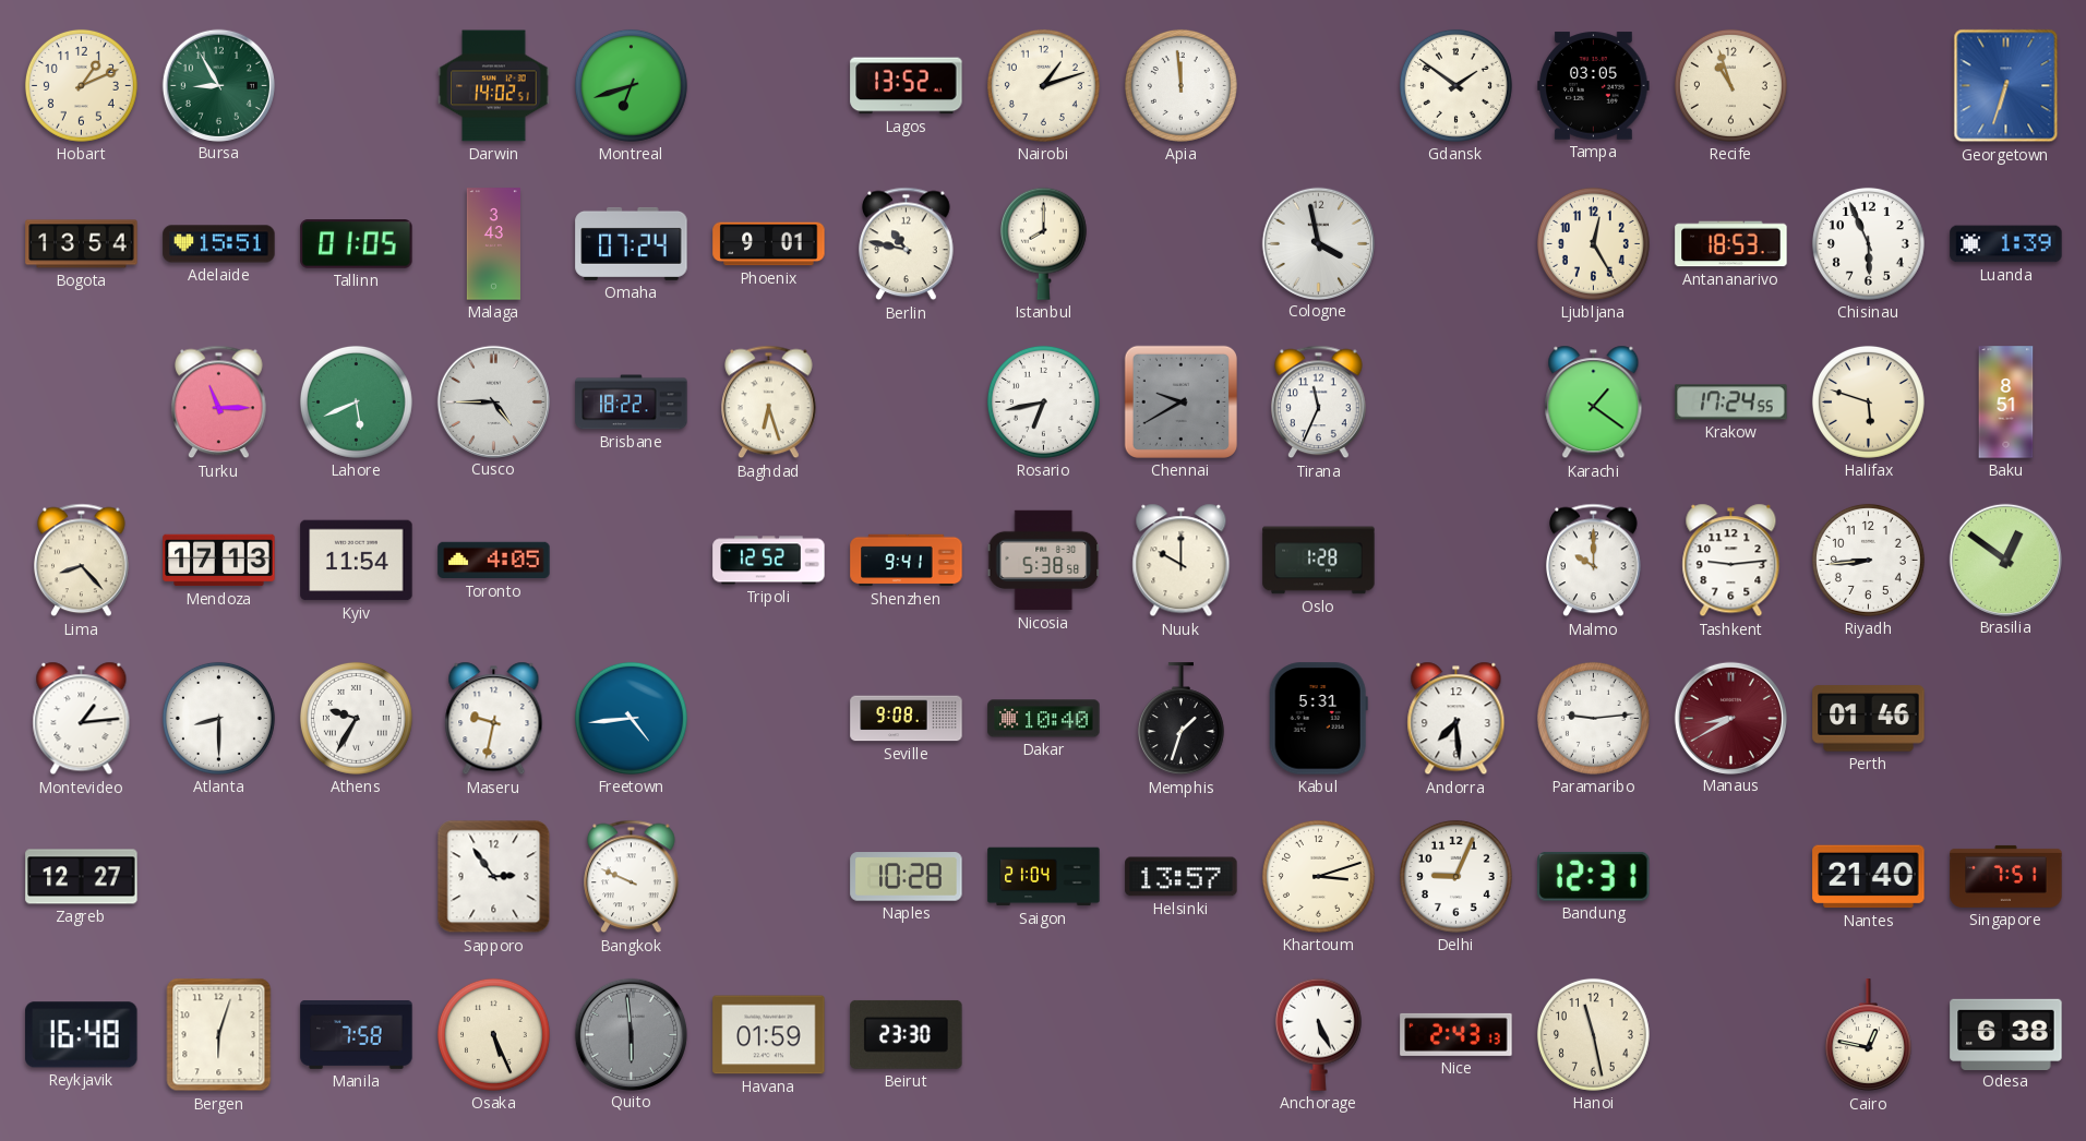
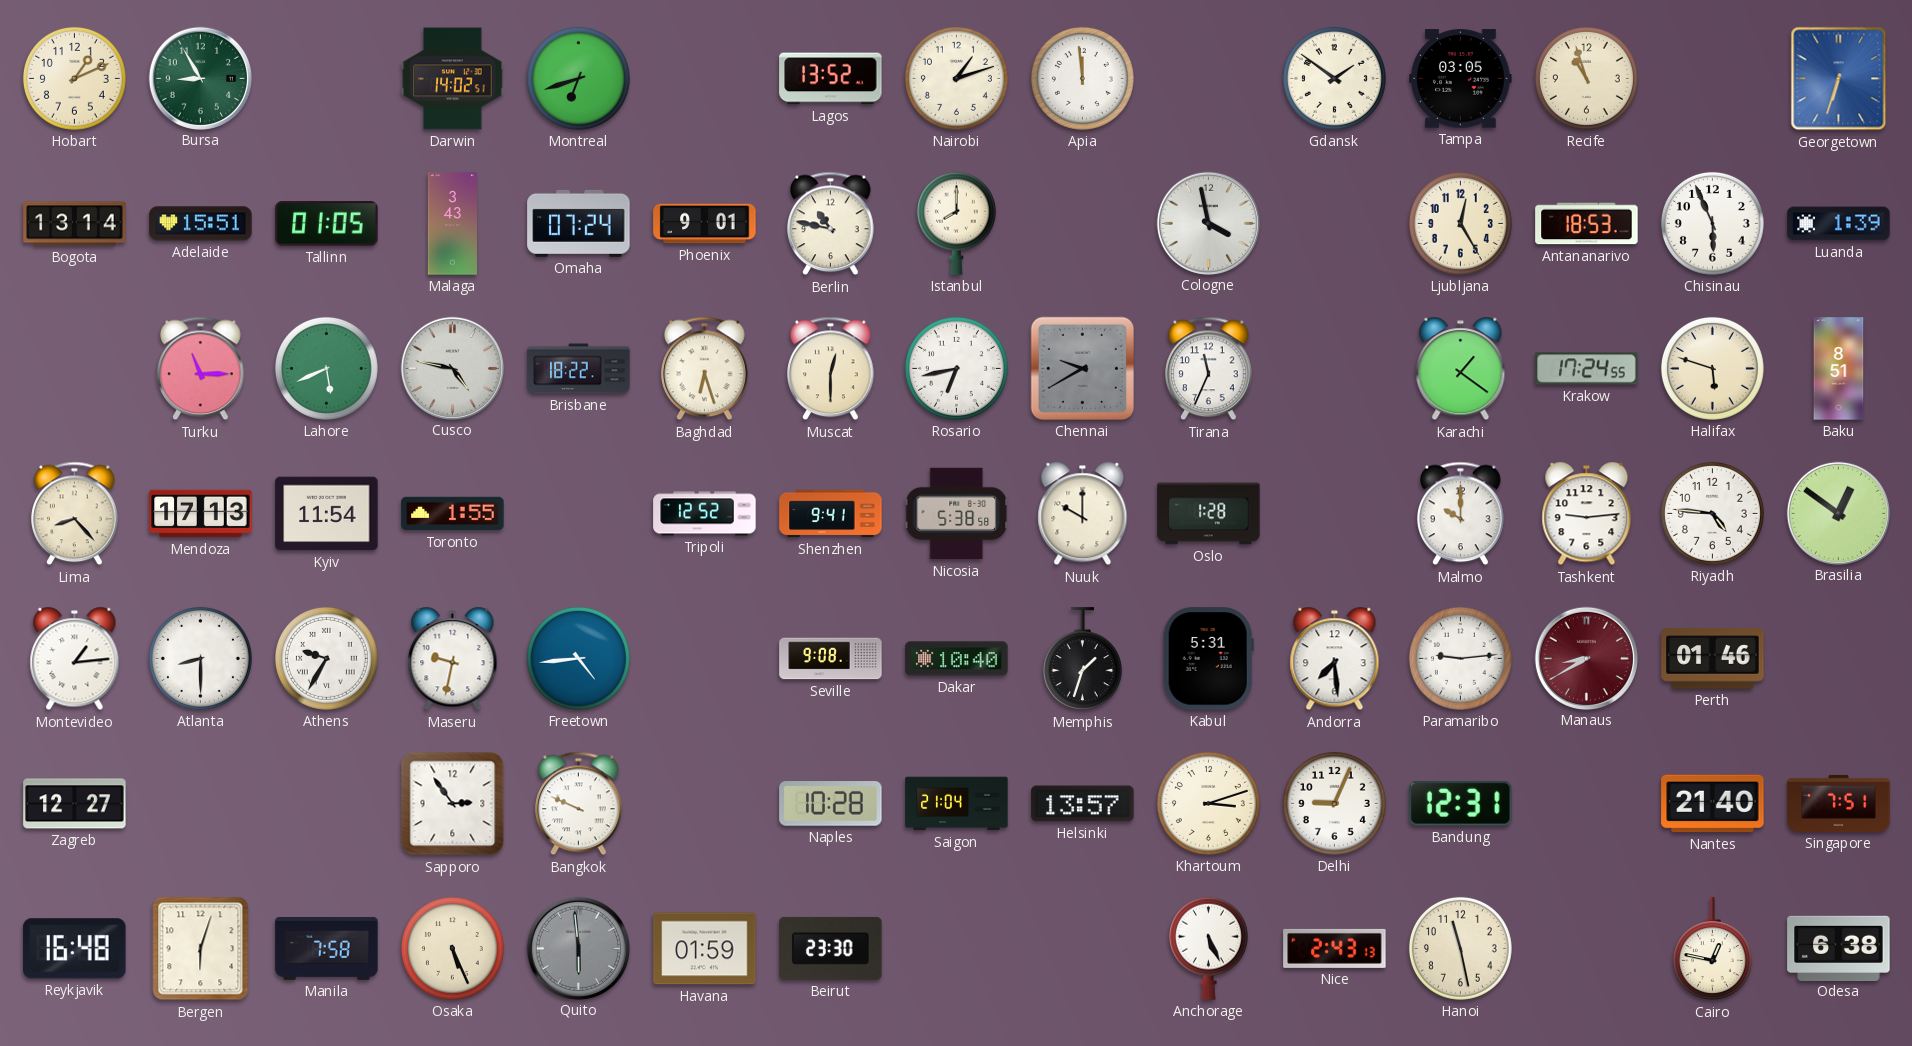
Bogota: 13:54 -> 13:14
Cusco: 4:45 -> 4:47
Muscat: none -> 12:30
Toronto: 4:05 -> 1:55
Riyadh: 8:44 -> 4:46
